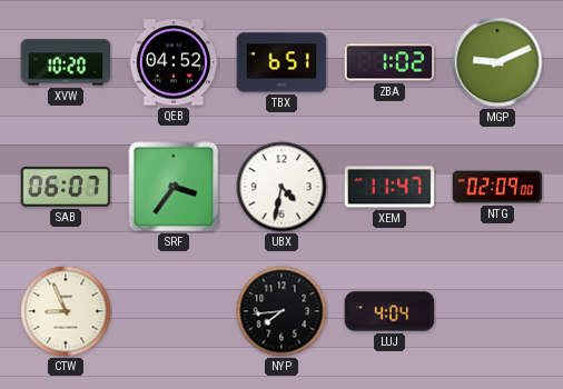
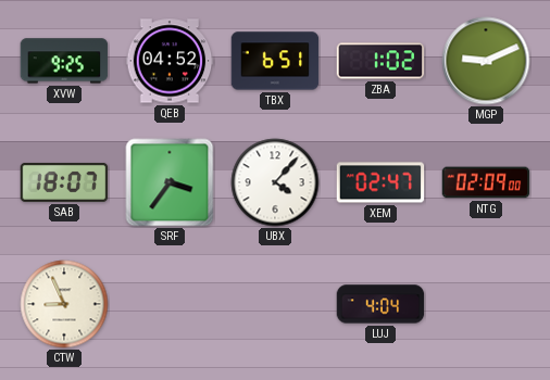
XVW: 10:20 -> 9:25
SAB: 06:07 -> 18:07
UBX: 4:32 -> 4:07
XEM: 11:47 -> 02:47
NYP: 7:44 -> none
